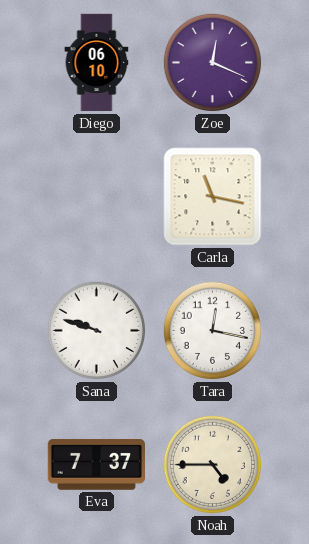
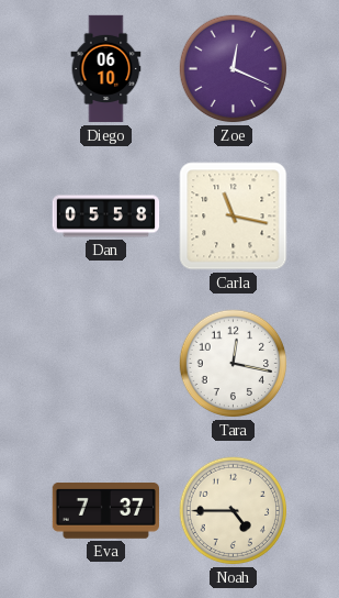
Dan: none -> 05:58
Sana: 9:48 -> none
